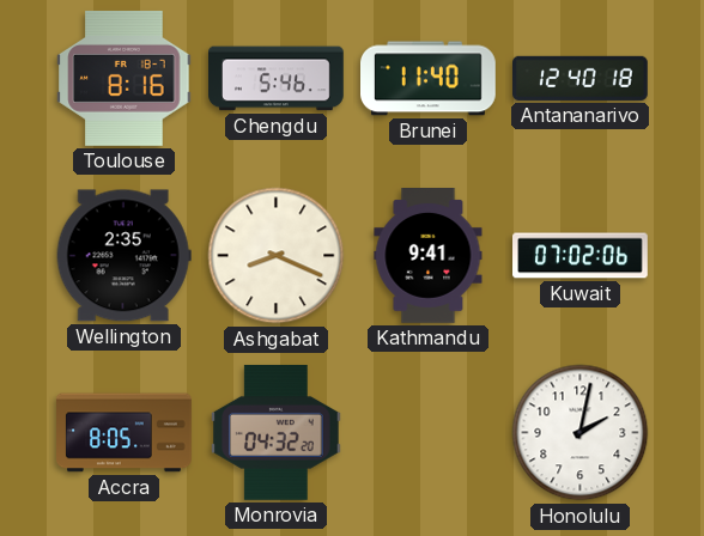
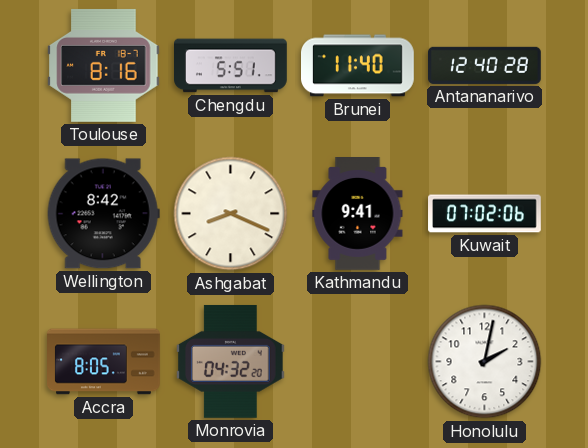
Chengdu: 5:46 -> 5:51
Antananarivo: 12:40:18 -> 12:40:28
Wellington: 2:35 -> 8:42
